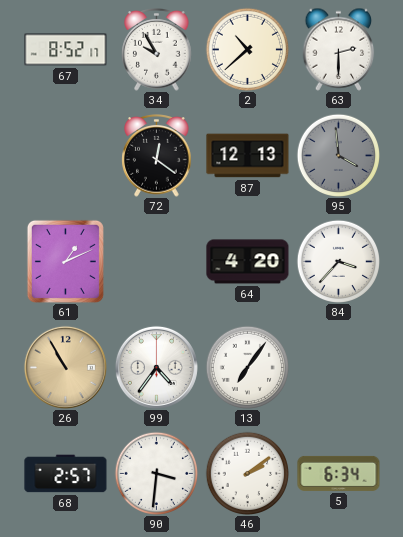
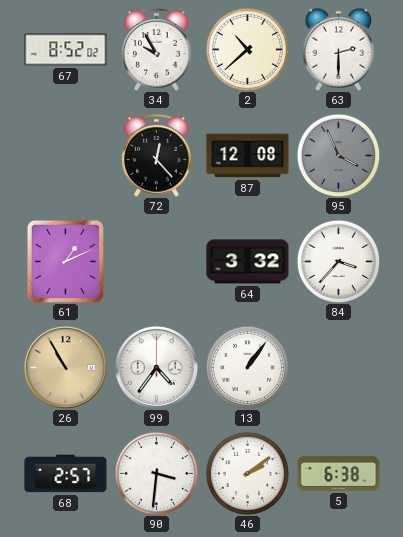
67: 8:52:17 -> 8:52:02
72: 12:21 -> 12:23
87: 12:13 -> 12:08
95: 3:59 -> 3:56
64: 4:20 -> 3:32
13: 7:06 -> 1:06
5: 6:34 -> 6:38
